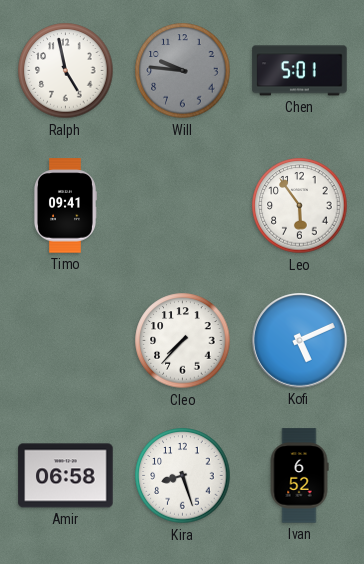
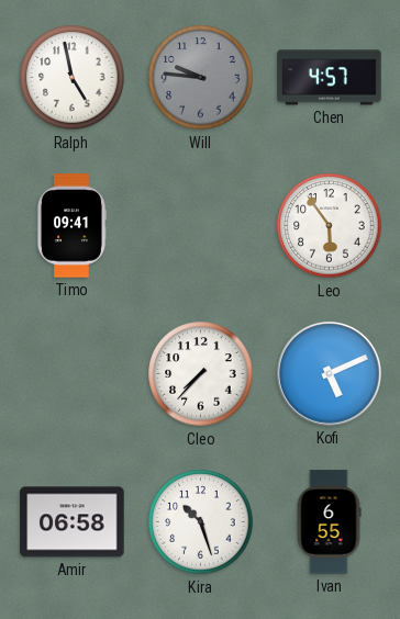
Chen: 5:01 -> 4:57
Kira: 8:27 -> 10:27
Ivan: 6:52 -> 6:55
